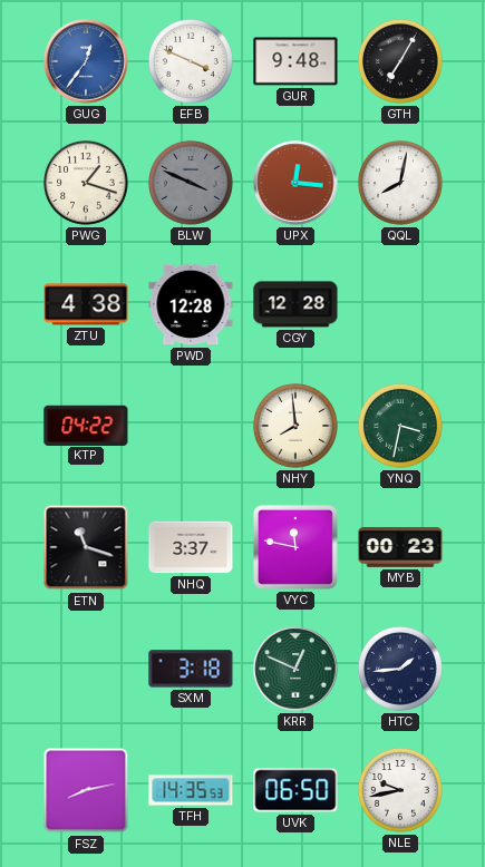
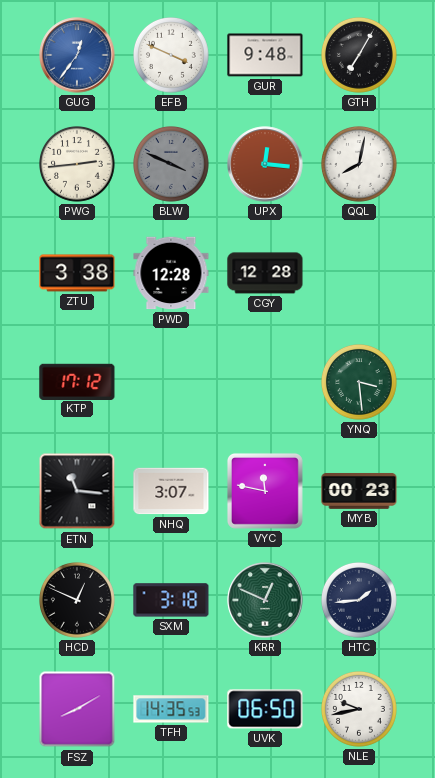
PWG: 1:18 -> 2:44
ZTU: 4:38 -> 3:38
KTP: 04:22 -> 17:12
NHY: 7:59 -> none
YNQ: 3:32 -> 3:29
ETN: 11:18 -> 11:16
NHQ: 3:37 -> 3:07
HCD: none -> 12:49
FSZ: 8:13 -> 8:10
